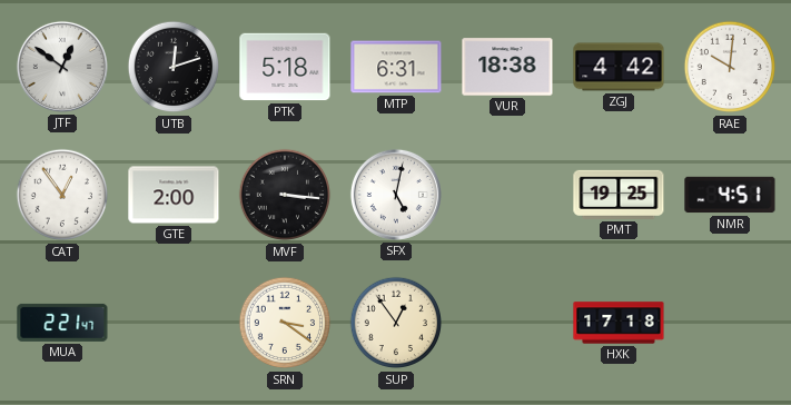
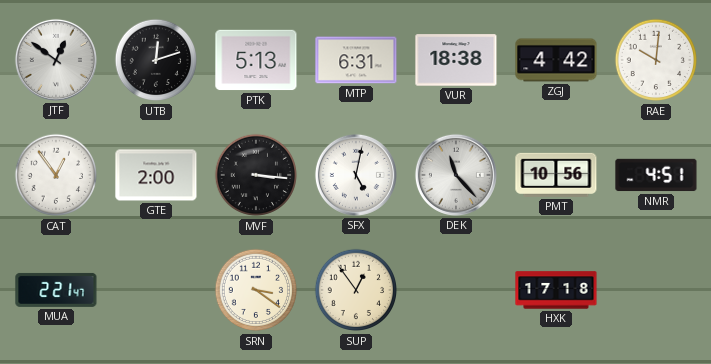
PTK: 5:18 -> 5:13
DEK: none -> 11:23
PMT: 19:25 -> 10:56
